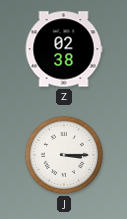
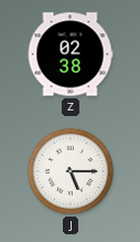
J: 3:15 -> 5:15
